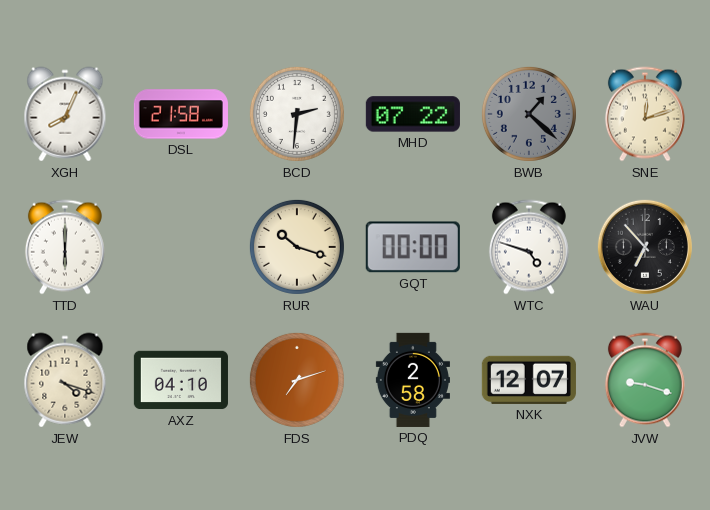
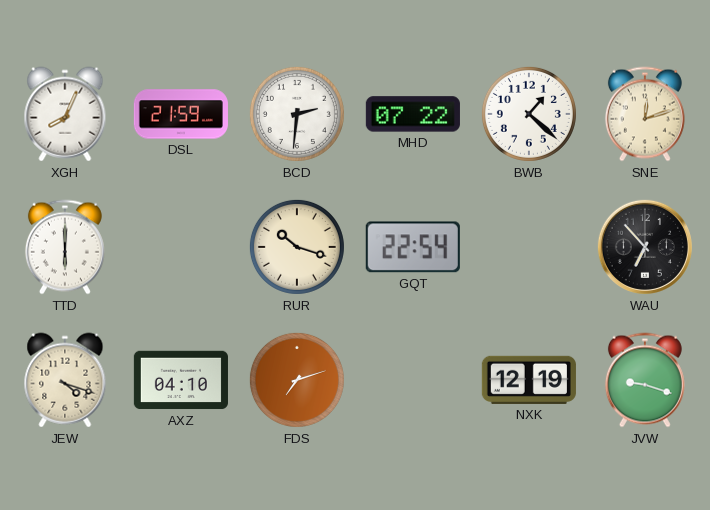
DSL: 21:58 -> 21:59
BWB dial: grey -> white
GQT: 00:00 -> 22:54
WTC: 4:48 -> none
PDQ: 2:58 -> none
NXK: 12:07 -> 12:19
